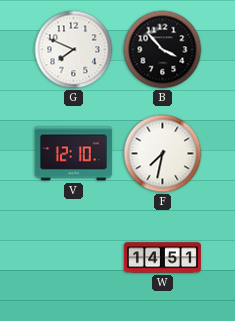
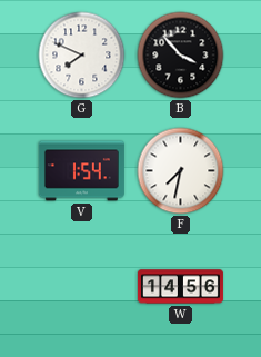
V: 12:10 -> 1:54
W: 14:51 -> 14:56
